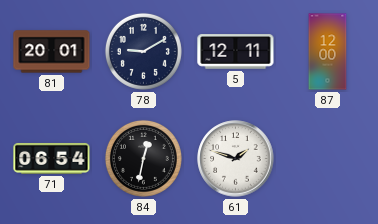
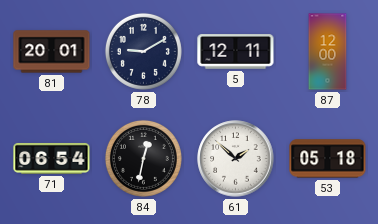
61: 1:48 -> 1:52
53: none -> 05:18
